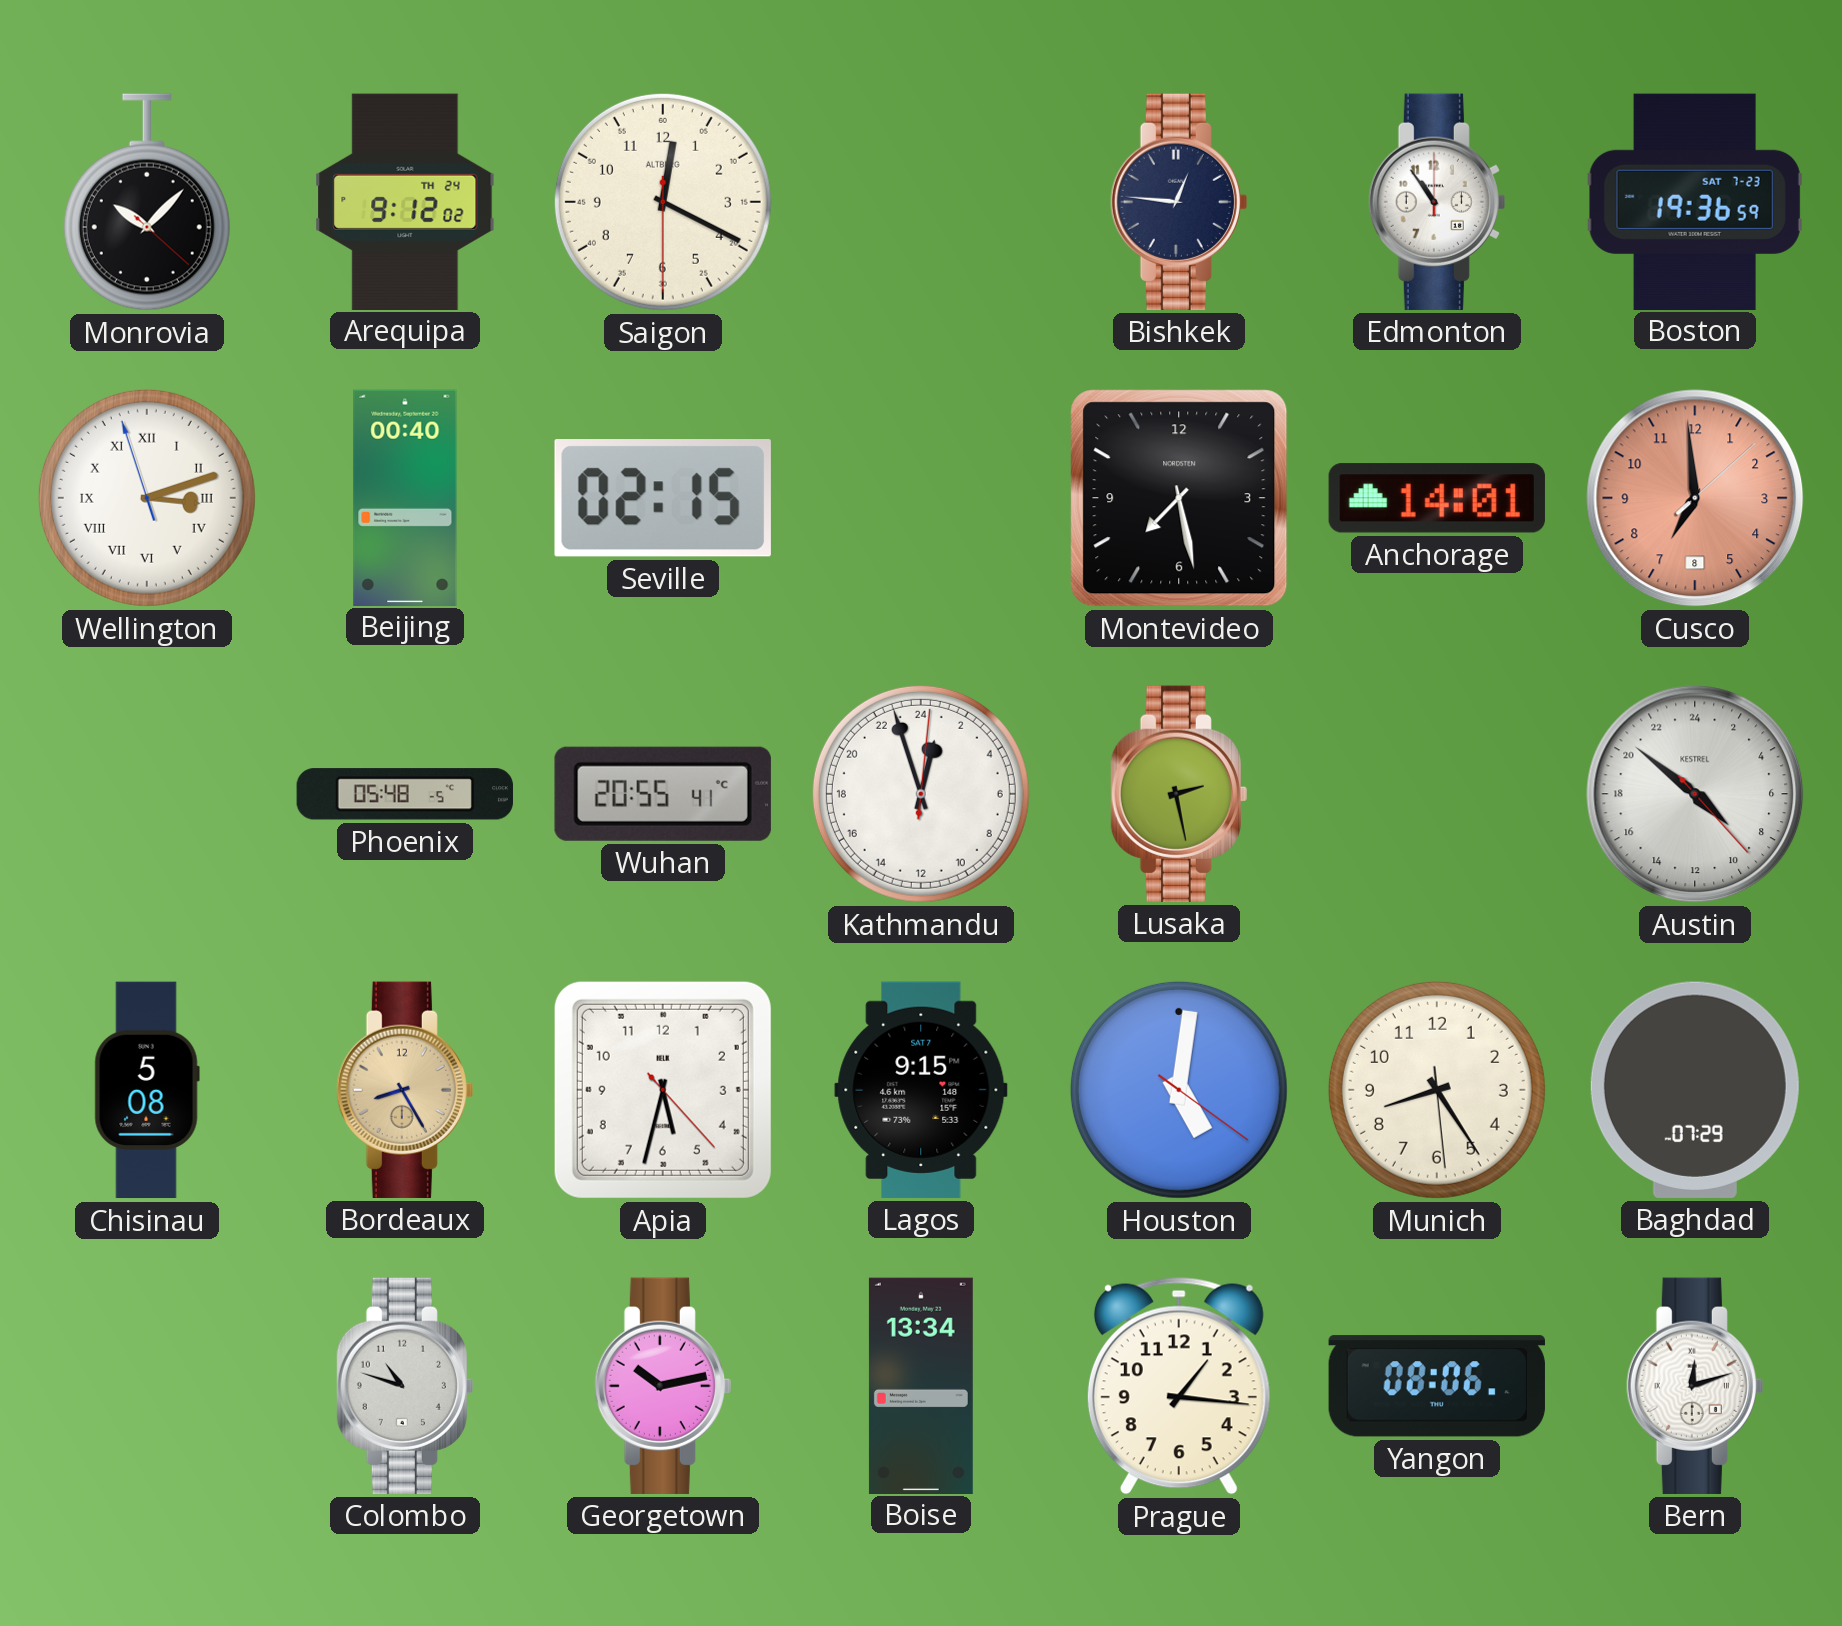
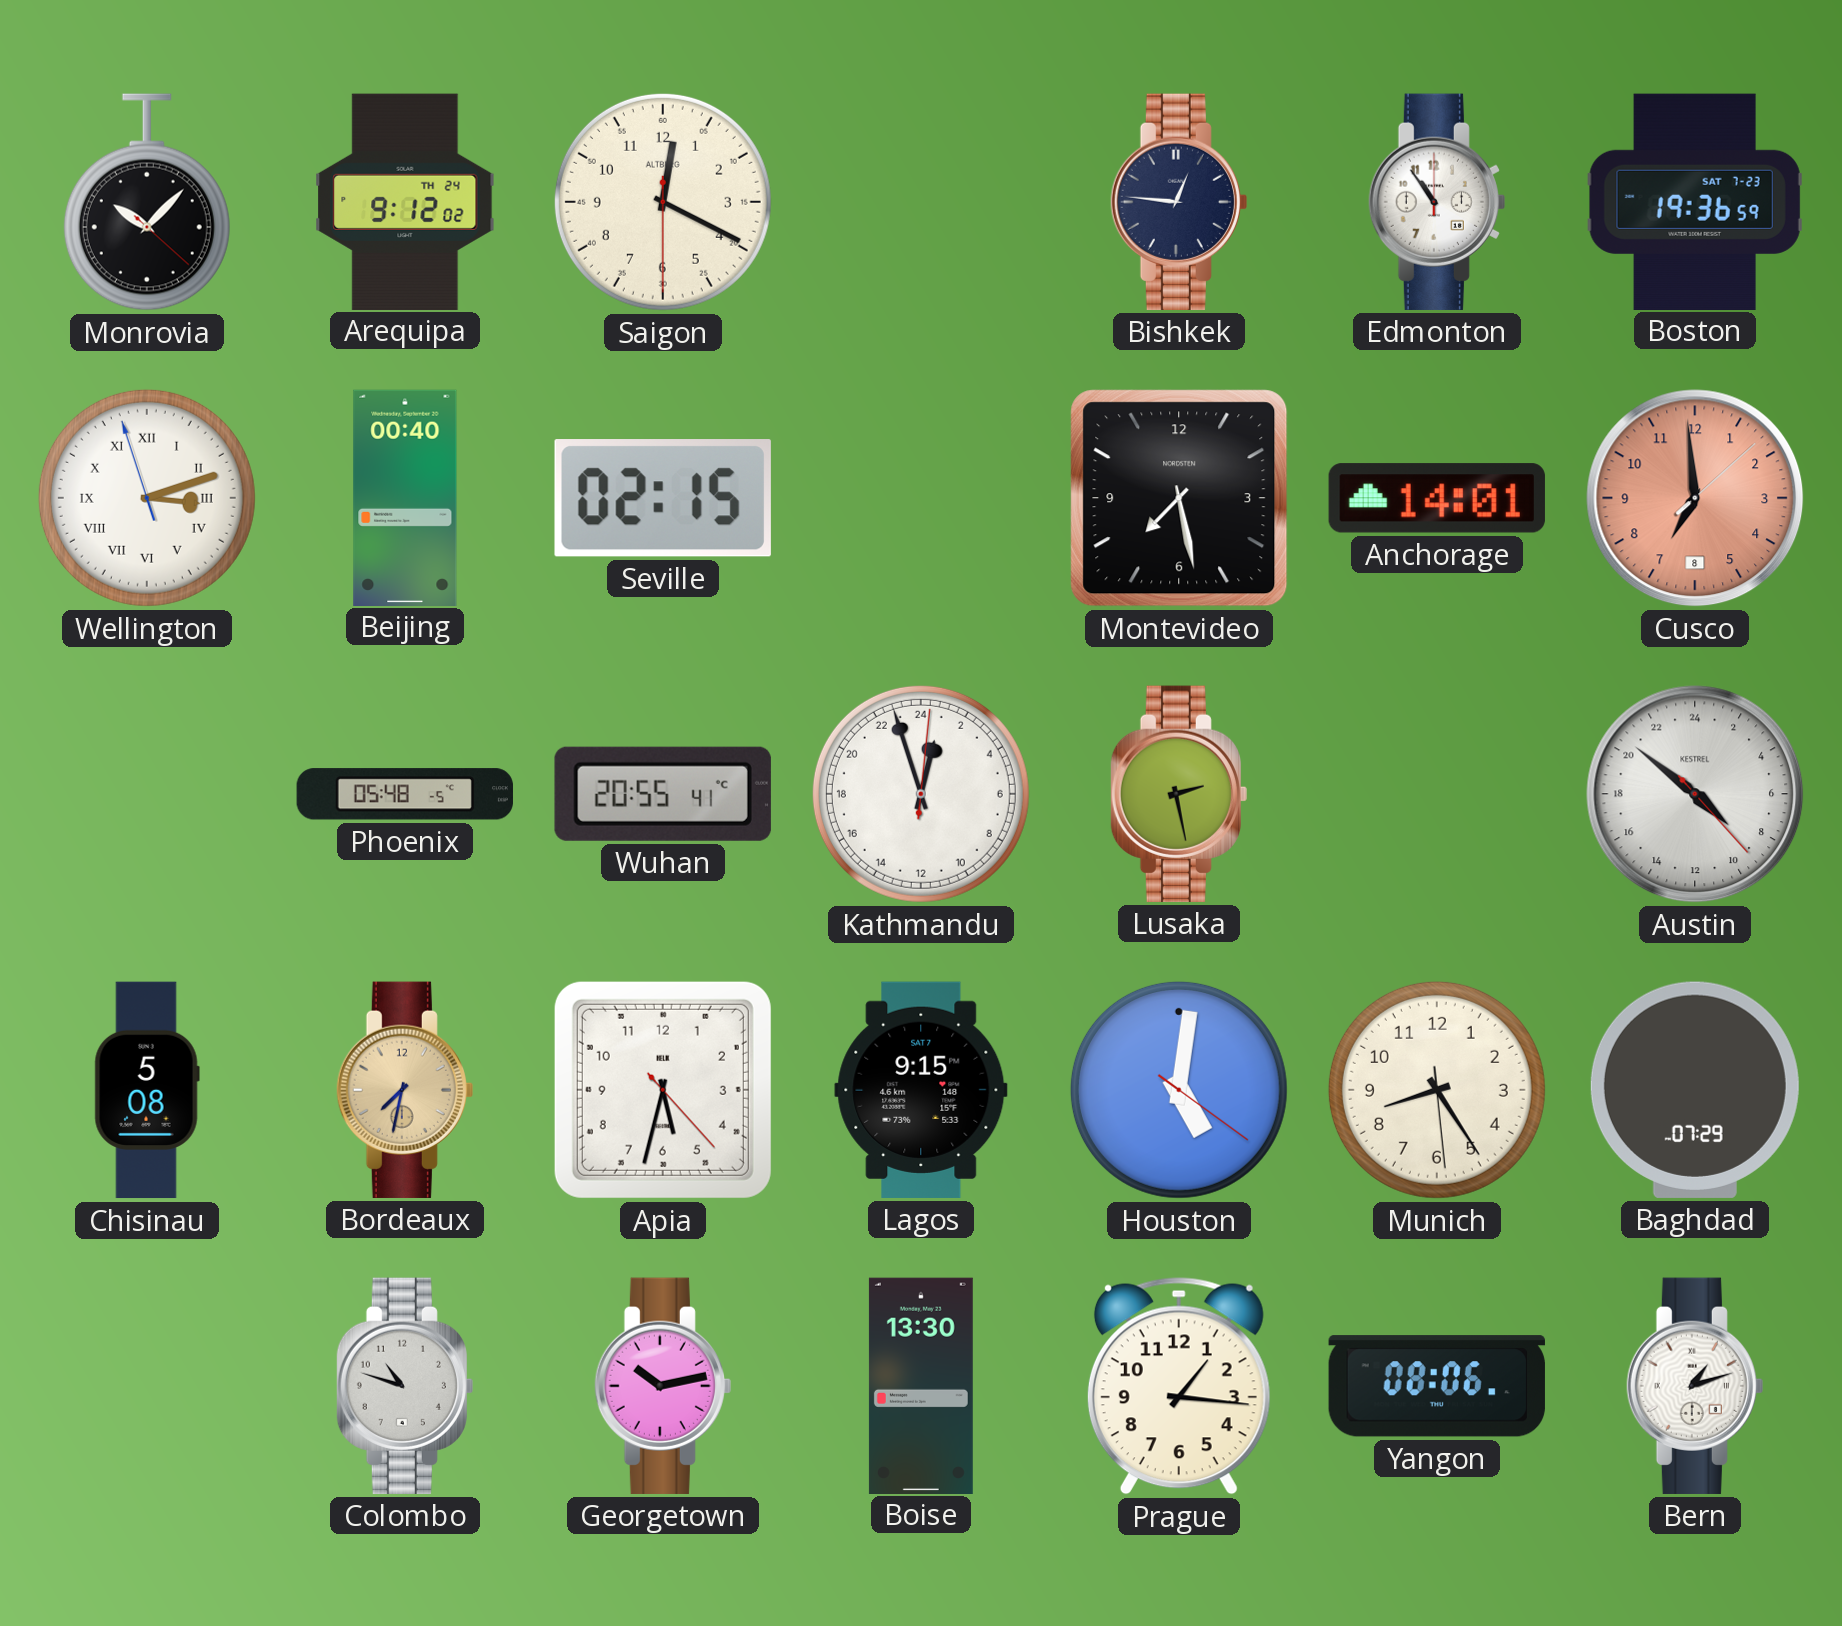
Bordeaux: 8:25 -> 7:32
Boise: 13:34 -> 13:30
Bern: 12:12 -> 1:12
